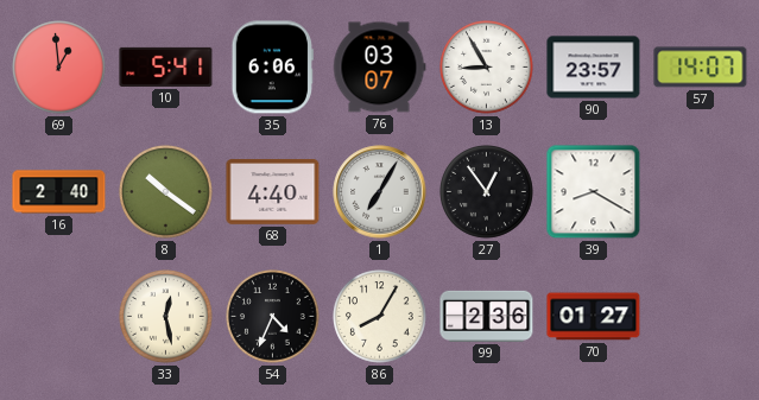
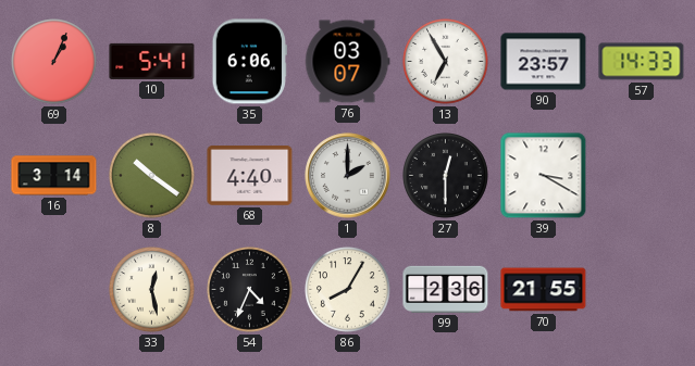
69: 12:59 -> 1:04
13: 8:55 -> 6:55
57: 14:07 -> 14:33
16: 2:40 -> 3:14
1: 7:05 -> 2:00
27: 12:54 -> 12:30
39: 8:20 -> 3:20
70: 01:27 -> 21:55
